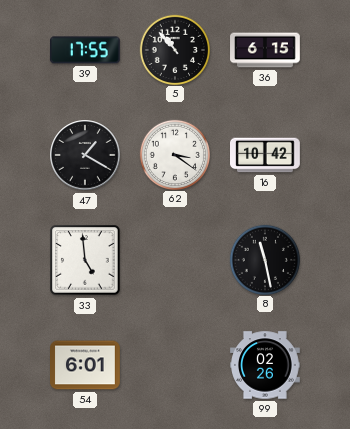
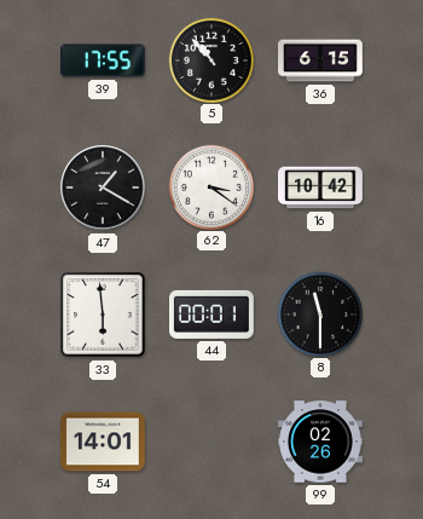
33: 4:59 -> 5:59
44: none -> 00:01
8: 11:28 -> 11:30
54: 6:01 -> 14:01
